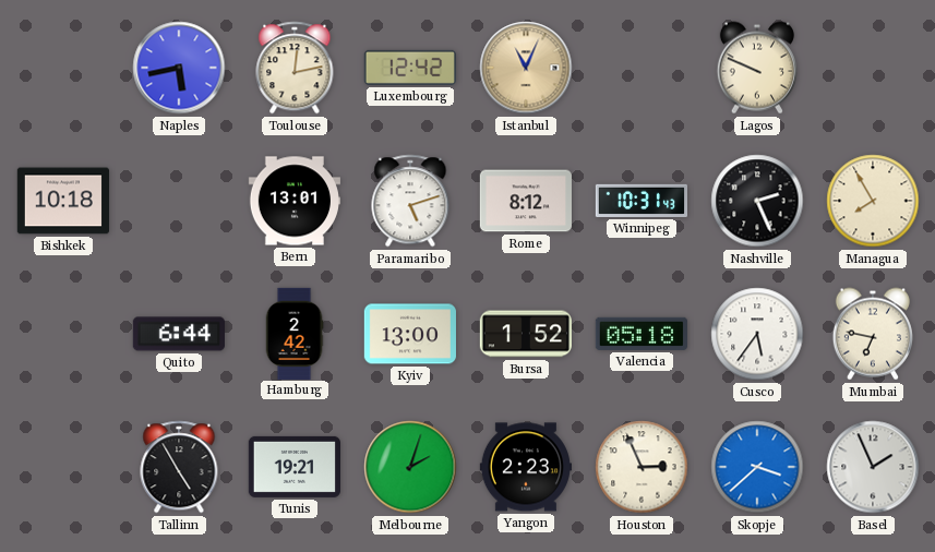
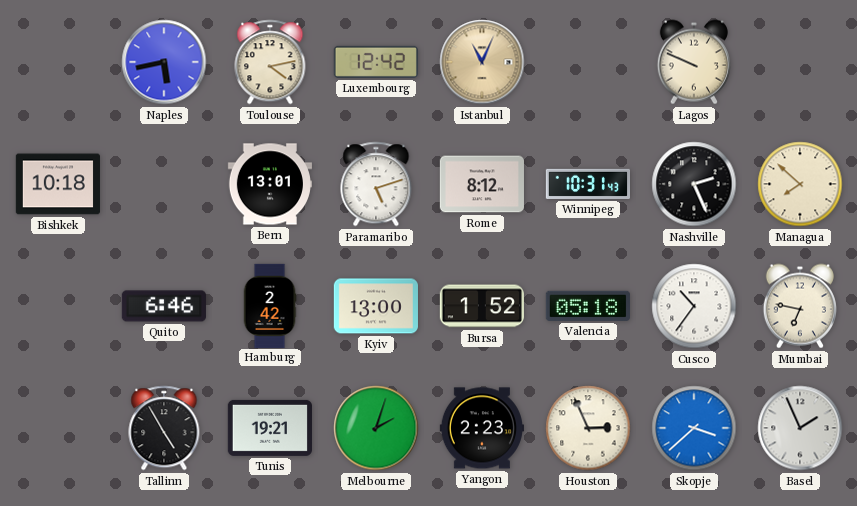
Toulouse: 12:13 -> 4:13
Managua: 7:55 -> 7:52
Quito: 6:44 -> 6:46
Cusco: 5:36 -> 10:36
